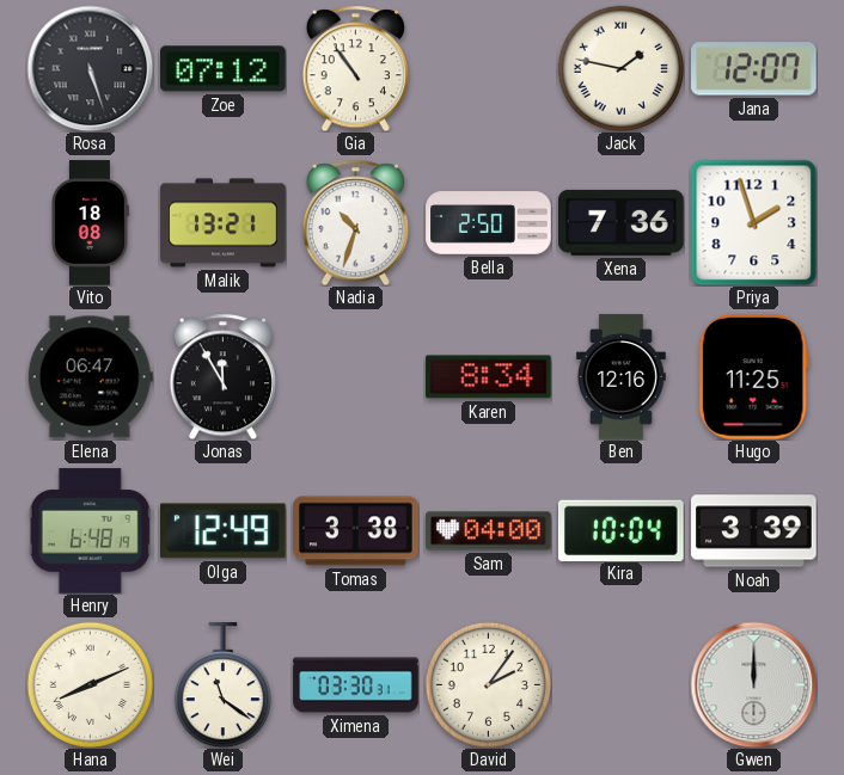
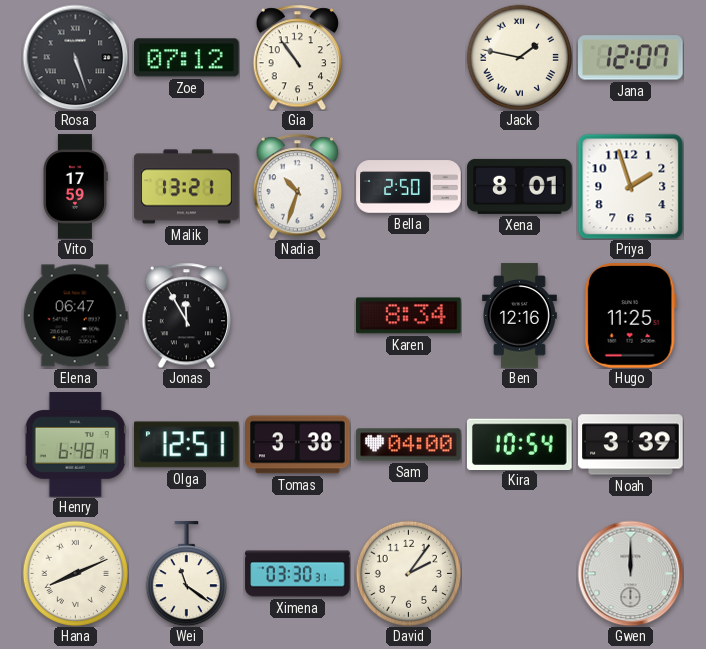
Vito: 18:08 -> 17:59
Xena: 7:36 -> 8:01
Olga: 12:49 -> 12:51
Kira: 10:04 -> 10:54
